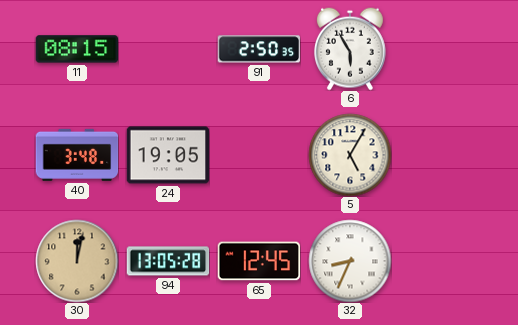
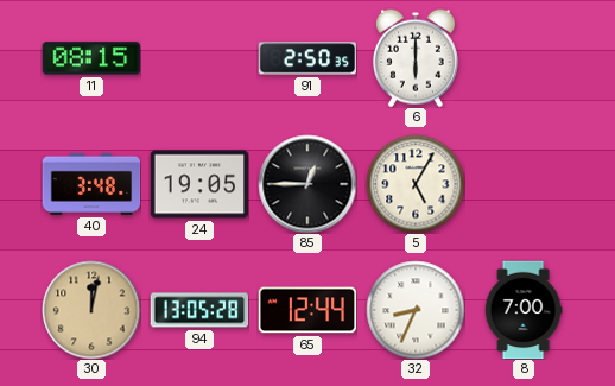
6: 5:55 -> 6:00
85: none -> 12:45
65: 12:45 -> 12:44
8: none -> 7:00
